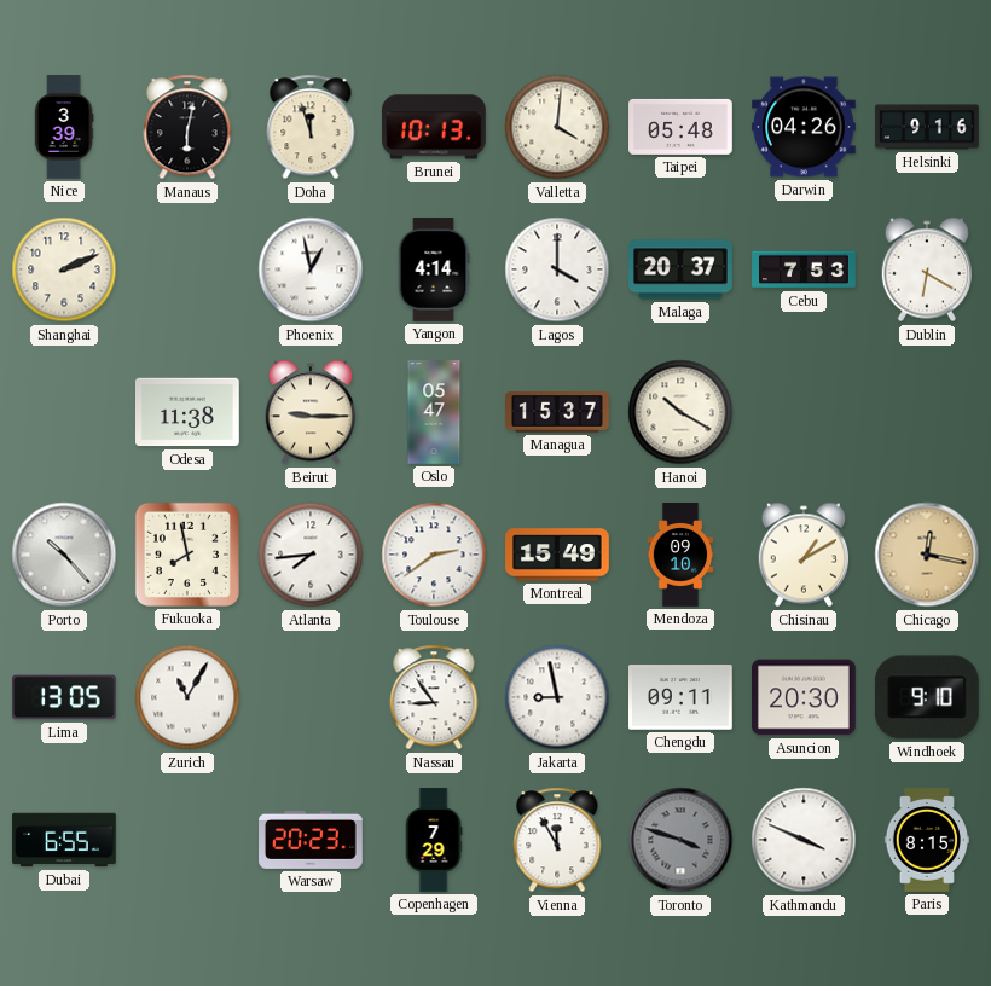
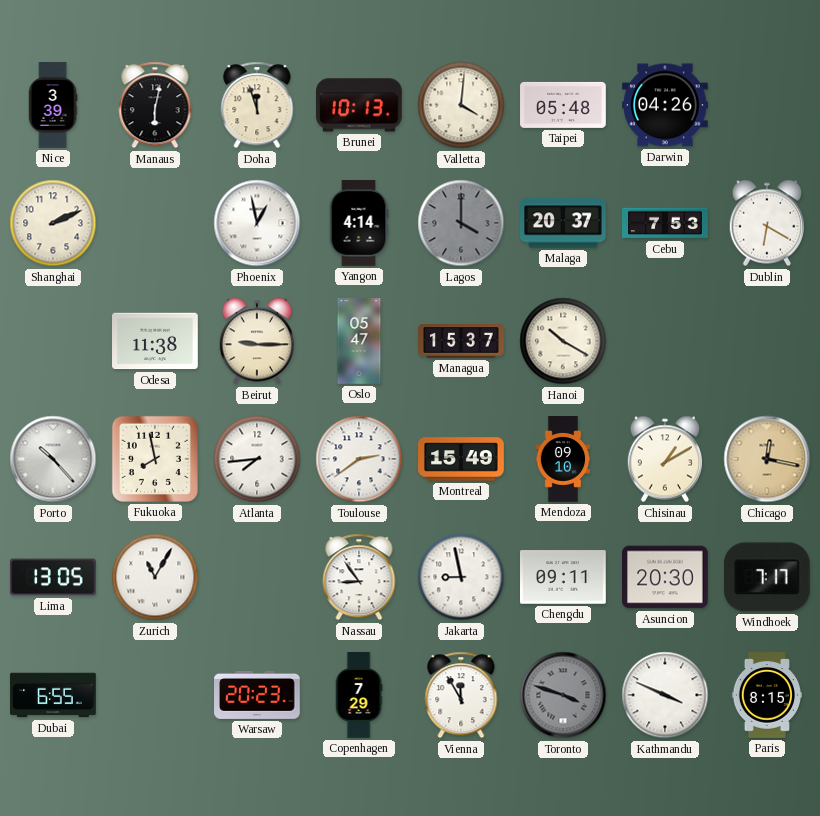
Helsinki: 9:16 -> none
Lagos dial: white -> grey
Windhoek: 9:10 -> 7:17
